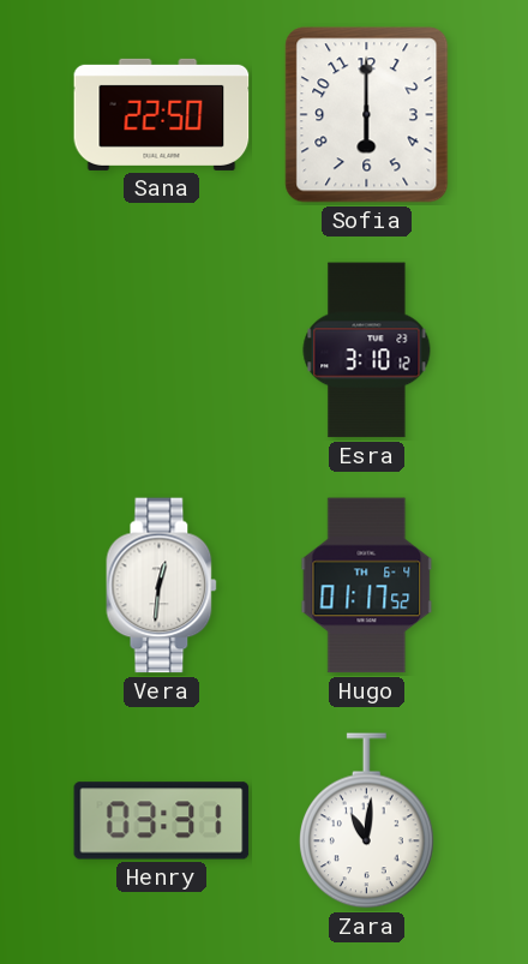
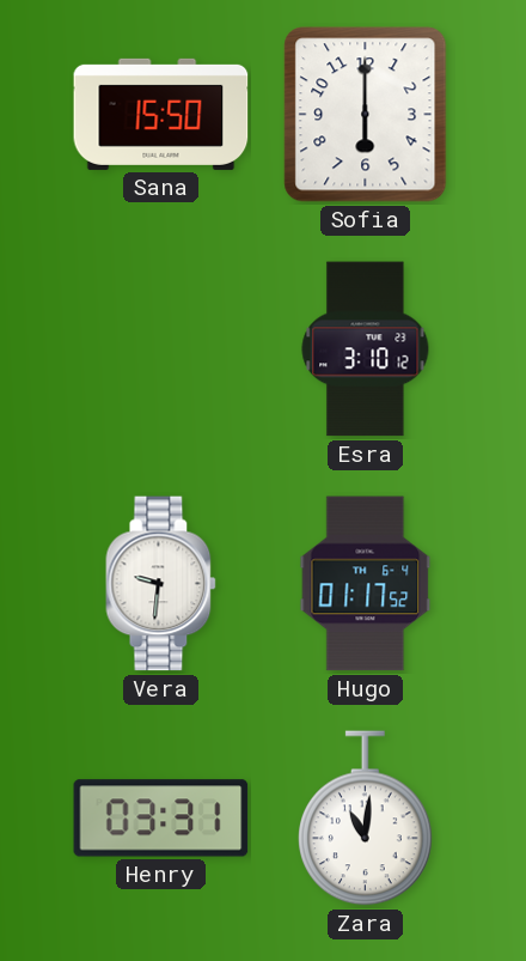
Sana: 22:50 -> 15:50
Vera: 12:31 -> 9:31
